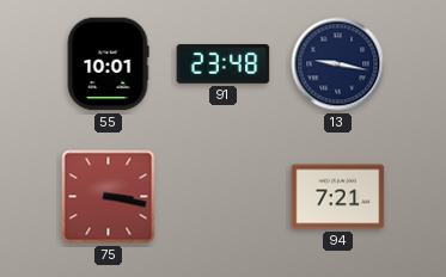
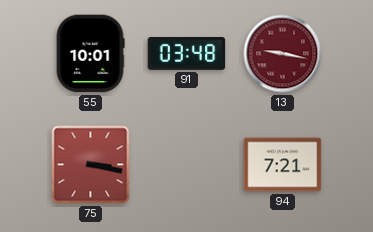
91: 23:48 -> 03:48
13 dial: navy -> burgundy
